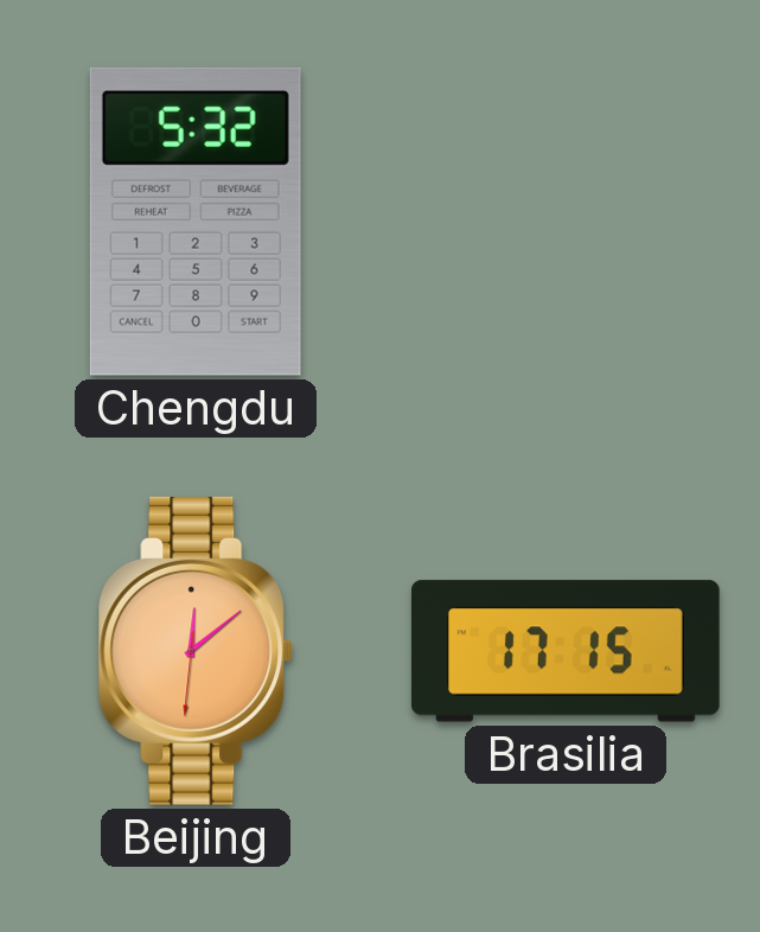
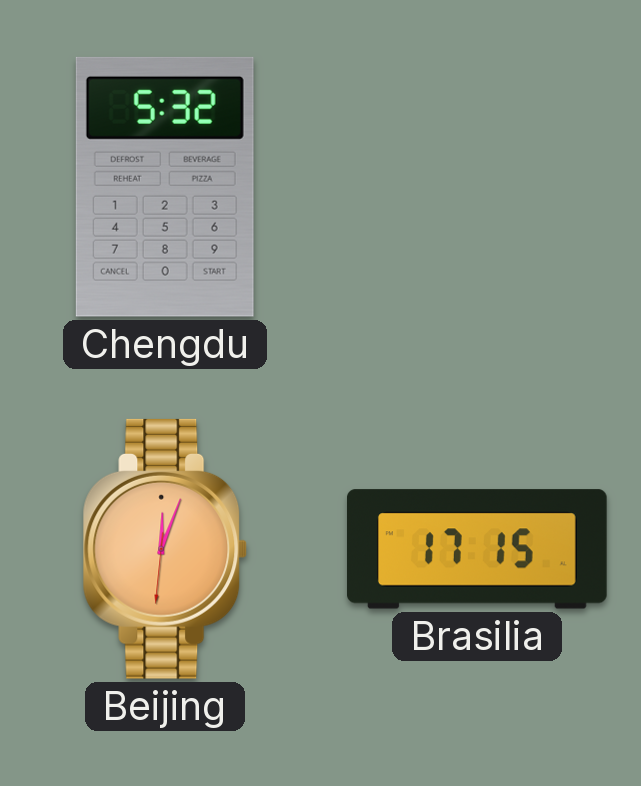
Beijing: 12:08 -> 12:03
